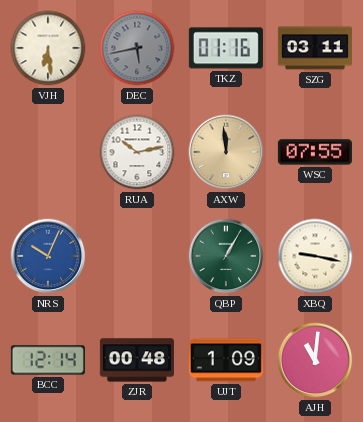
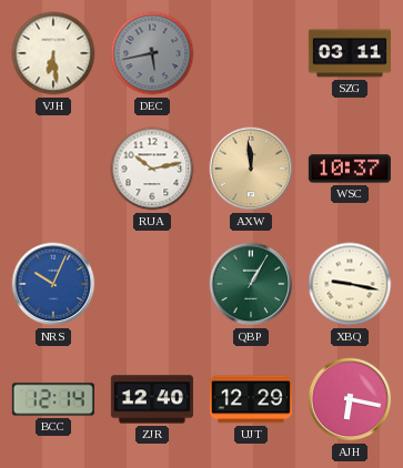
TKZ: 01:16 -> none
WSC: 07:55 -> 10:37
ZJR: 00:48 -> 12:40
UJT: 1:09 -> 12:29
AJH: 11:01 -> 6:17
